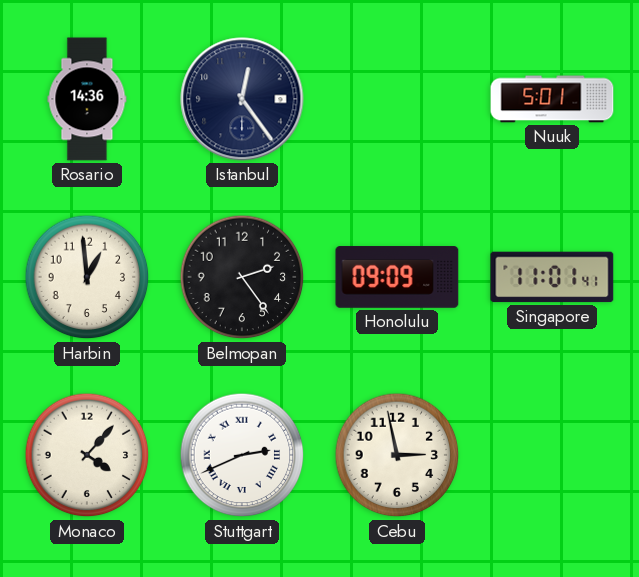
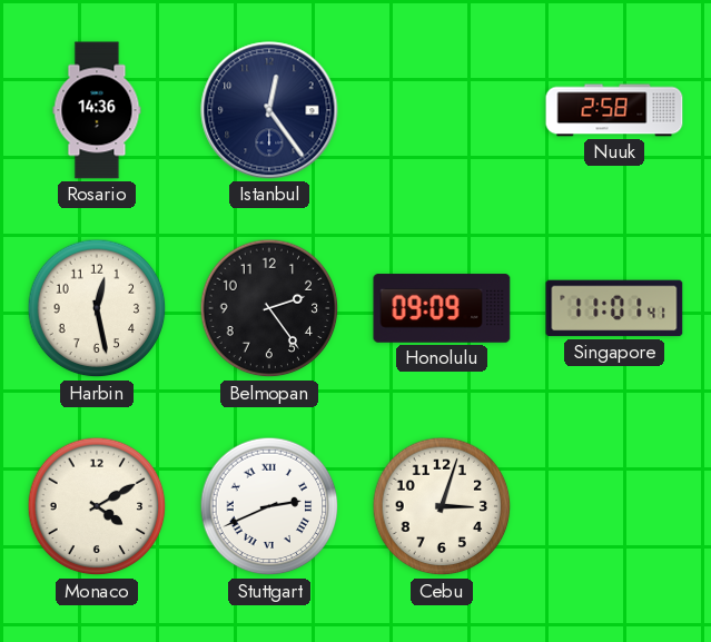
Nuuk: 5:01 -> 2:58
Harbin: 12:59 -> 12:28
Monaco: 4:07 -> 4:10
Cebu: 2:58 -> 3:03
